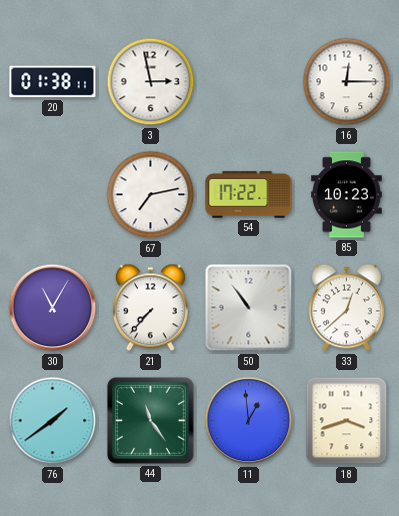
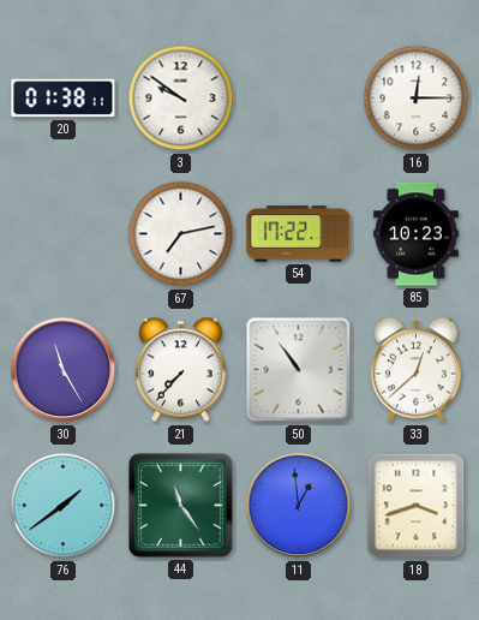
3: 2:58 -> 9:51
30: 11:05 -> 11:25
